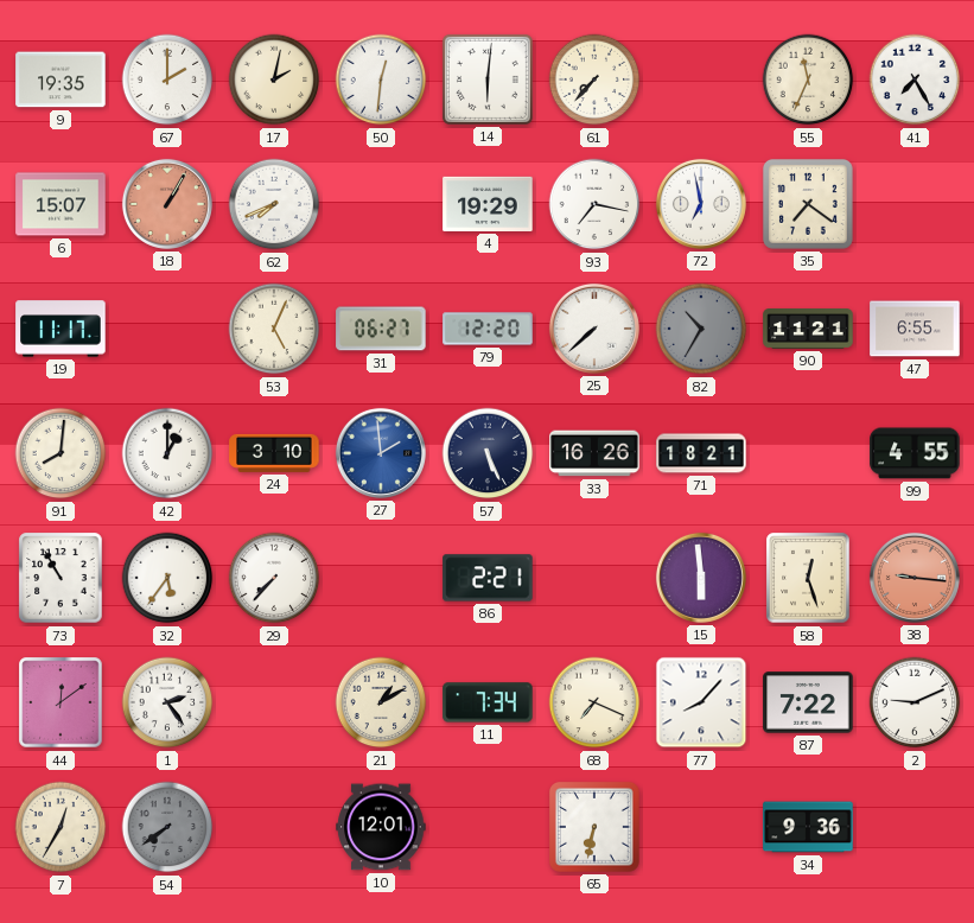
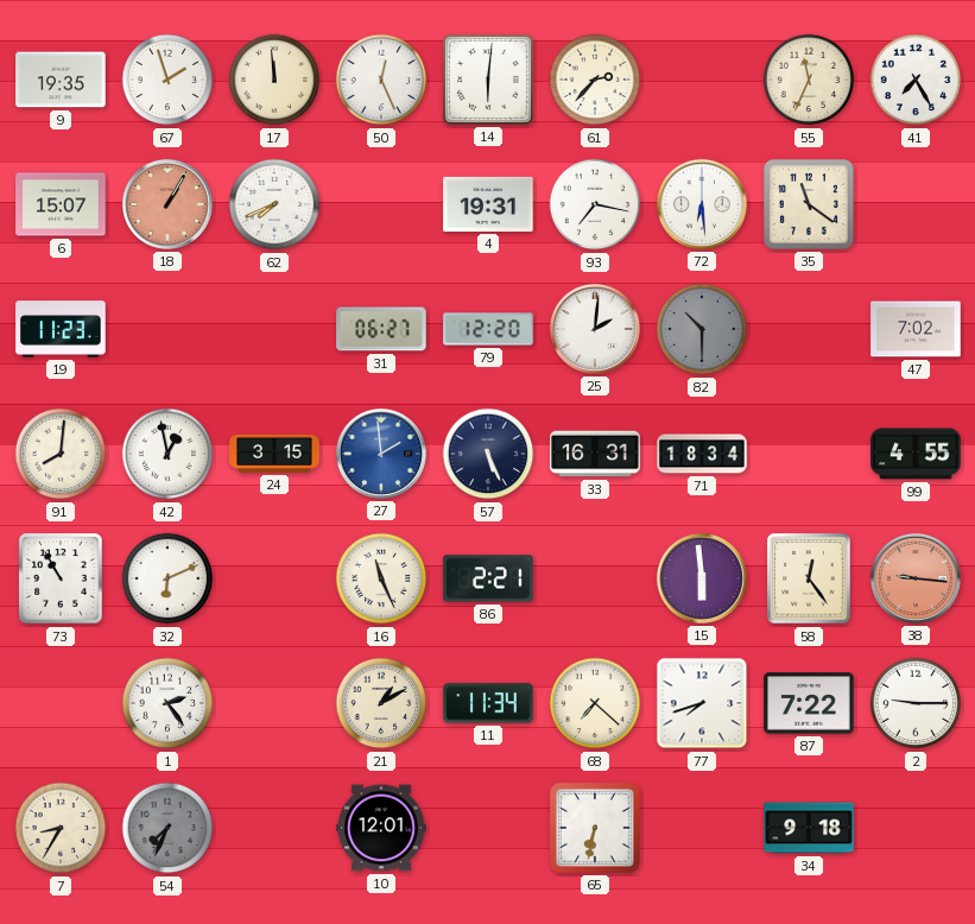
67: 2:00 -> 1:57
17: 2:02 -> 11:59
50: 12:31 -> 12:26
61: 7:37 -> 2:37
4: 19:29 -> 19:31
72: 6:58 -> 6:29
35: 7:21 -> 11:21
19: 11:17 -> 11:23
53: 5:04 -> none
25: 7:38 -> 2:01
82: 10:35 -> 10:30
90: 11:21 -> none
47: 6:55 -> 7:02
42: 1:00 -> 12:58
24: 3:10 -> 3:15
33: 16:26 -> 16:31
71: 18:21 -> 18:34
32: 5:36 -> 6:11
29: 7:37 -> none
16: none -> 11:26
58: 12:27 -> 12:24
44: 12:09 -> none
11: 7:34 -> 11:34
68: 7:19 -> 7:22
77: 8:07 -> 7:42
2: 9:11 -> 9:15
7: 12:35 -> 8:35
54: 7:39 -> 7:34
34: 9:36 -> 9:18
